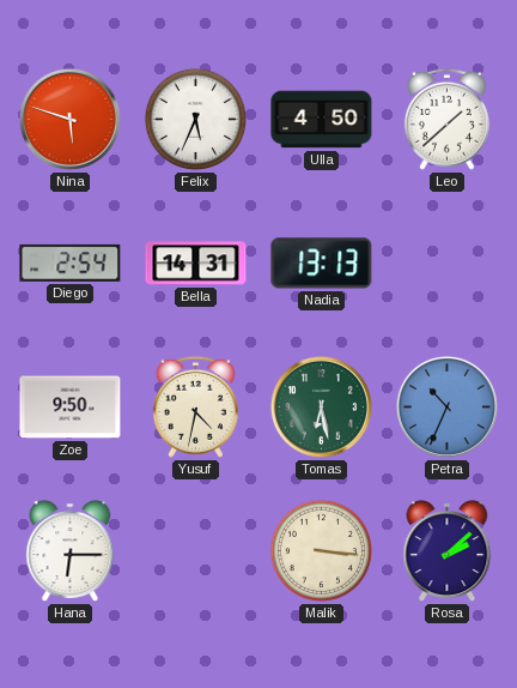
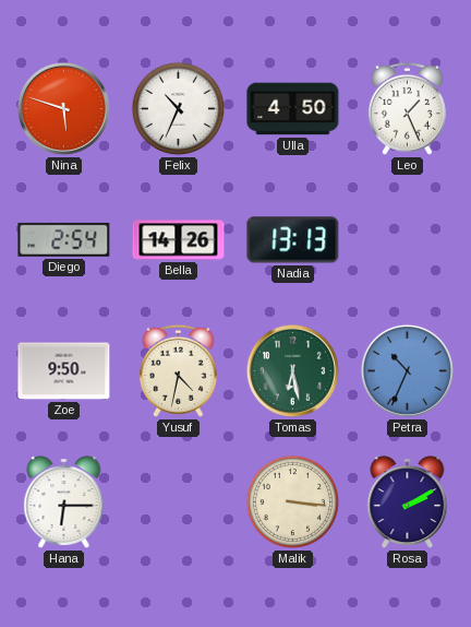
Felix: 5:34 -> 10:34
Leo: 1:38 -> 1:26
Bella: 14:31 -> 14:26
Rosa: 2:08 -> 2:10
